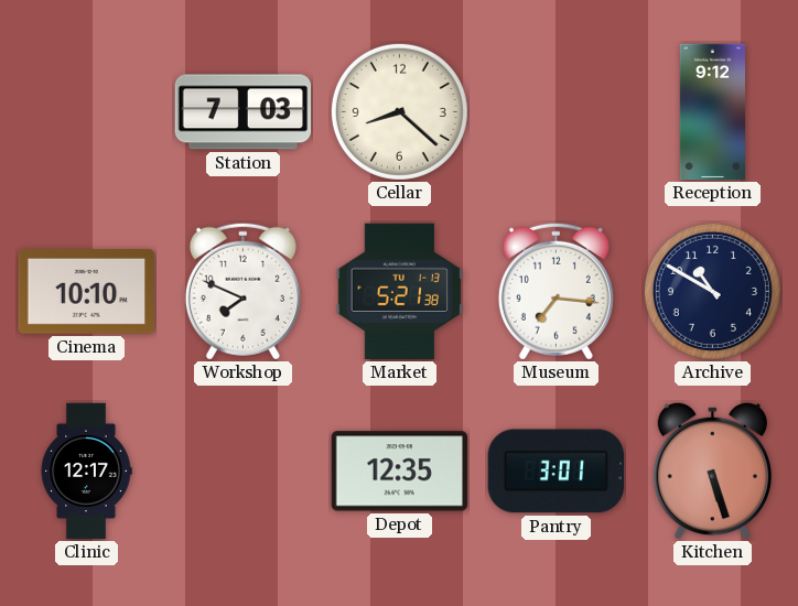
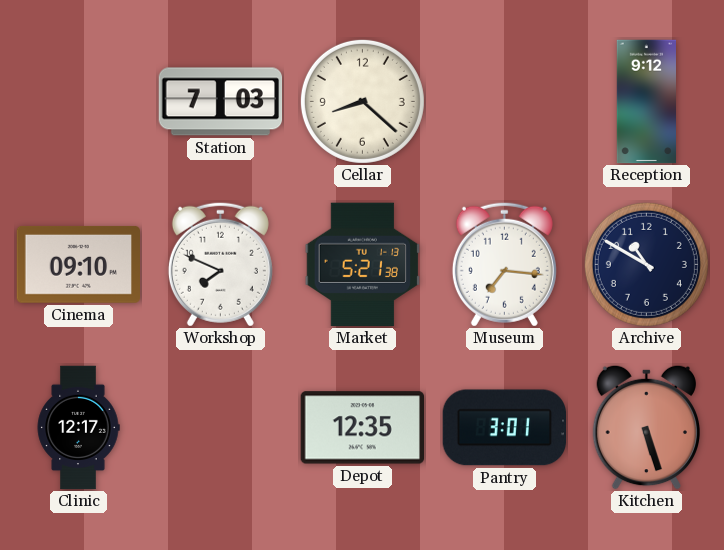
Cinema: 10:10 -> 09:10
